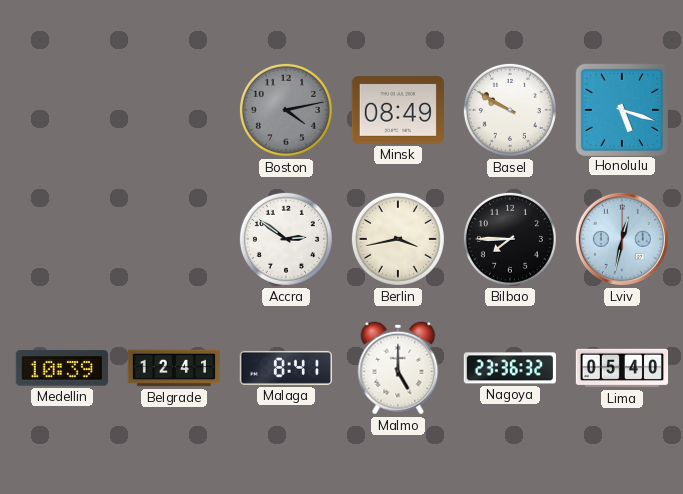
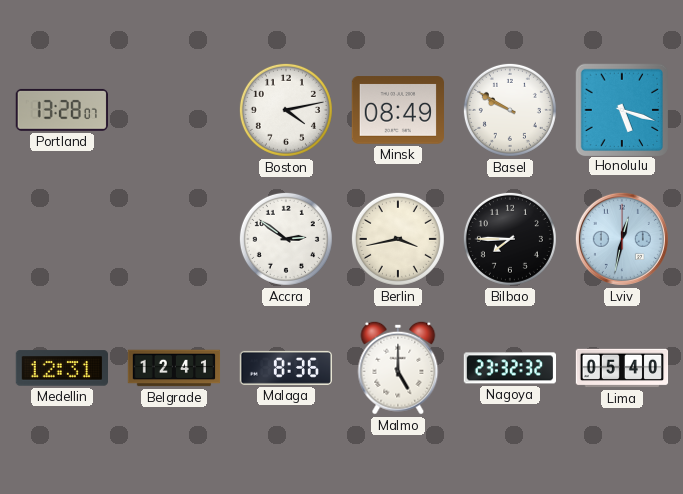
Portland: none -> 13:28
Boston dial: grey -> white
Medellin: 10:39 -> 12:31
Malaga: 8:41 -> 8:36
Nagoya: 23:36 -> 23:32
